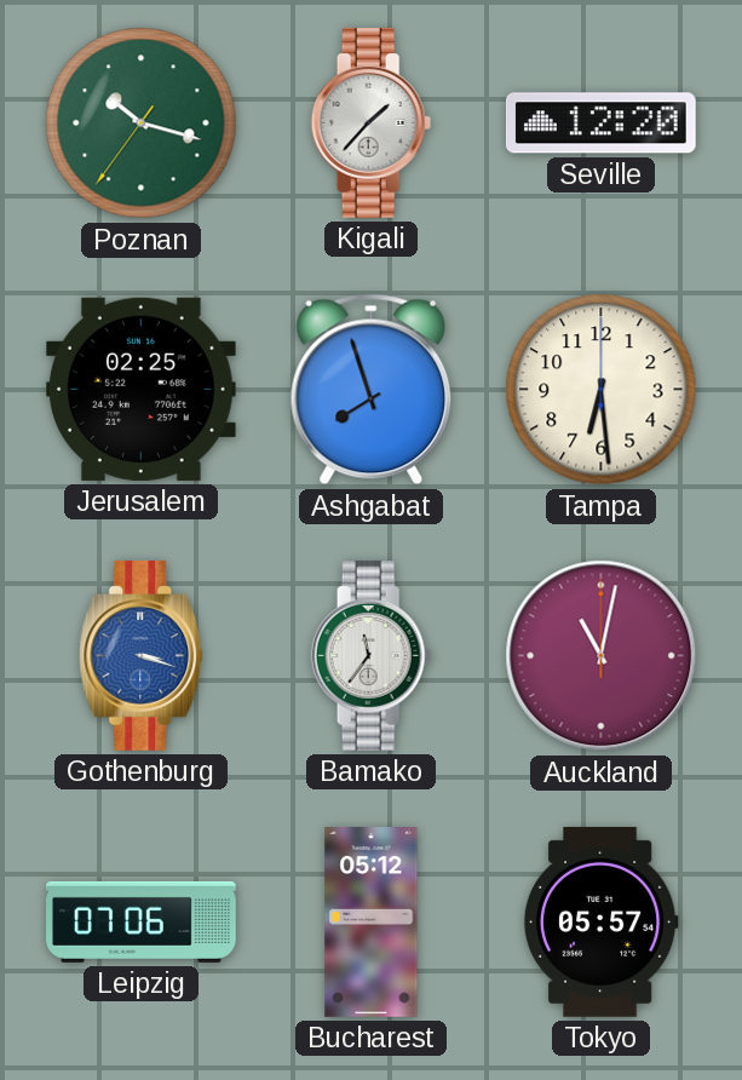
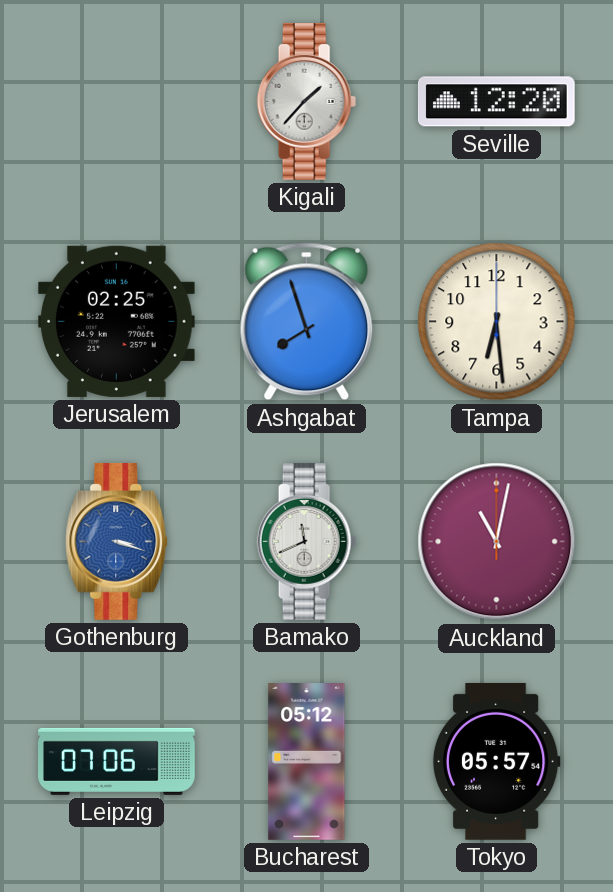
Poznan: 10:17 -> none
Bamako: 11:36 -> 11:41
